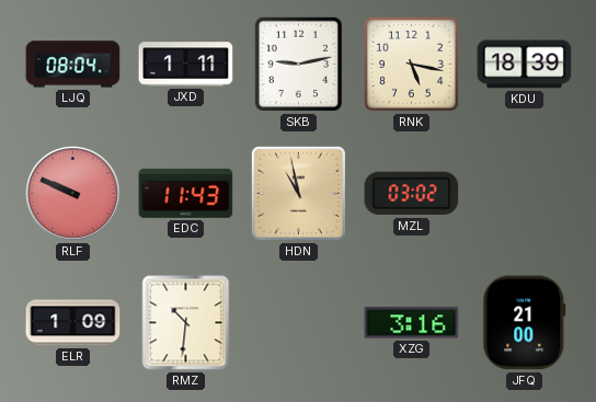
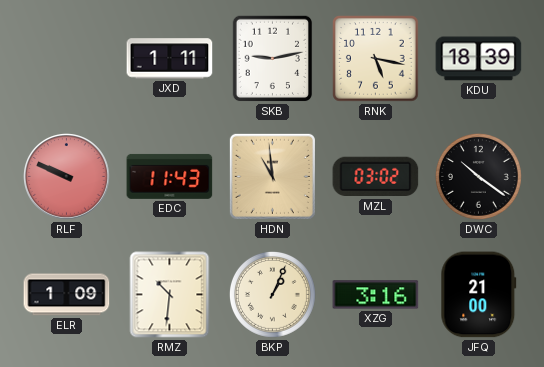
LJQ: 08:04 -> none
HDN: 10:58 -> 10:59
DWC: none -> 10:21
BKP: none -> 1:04
